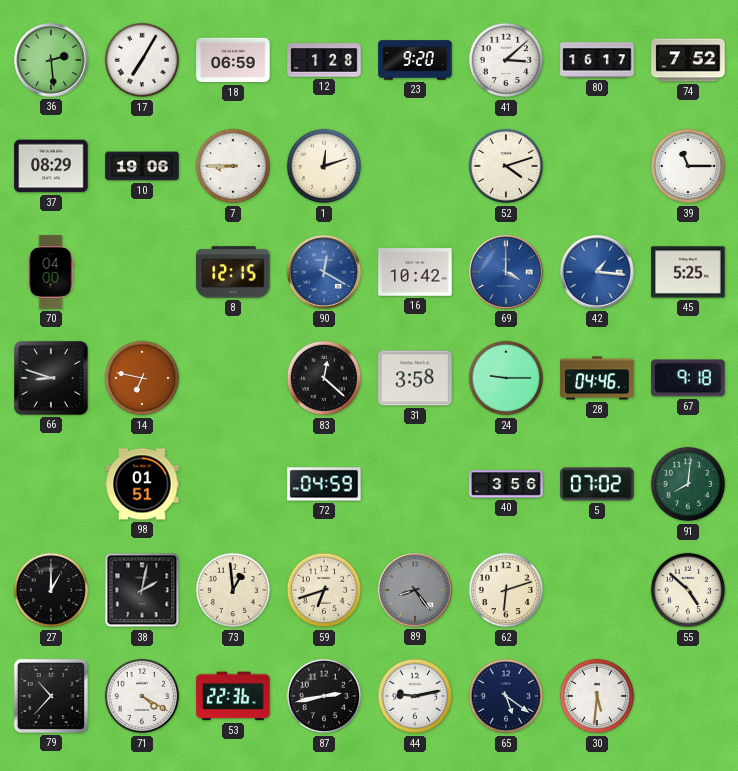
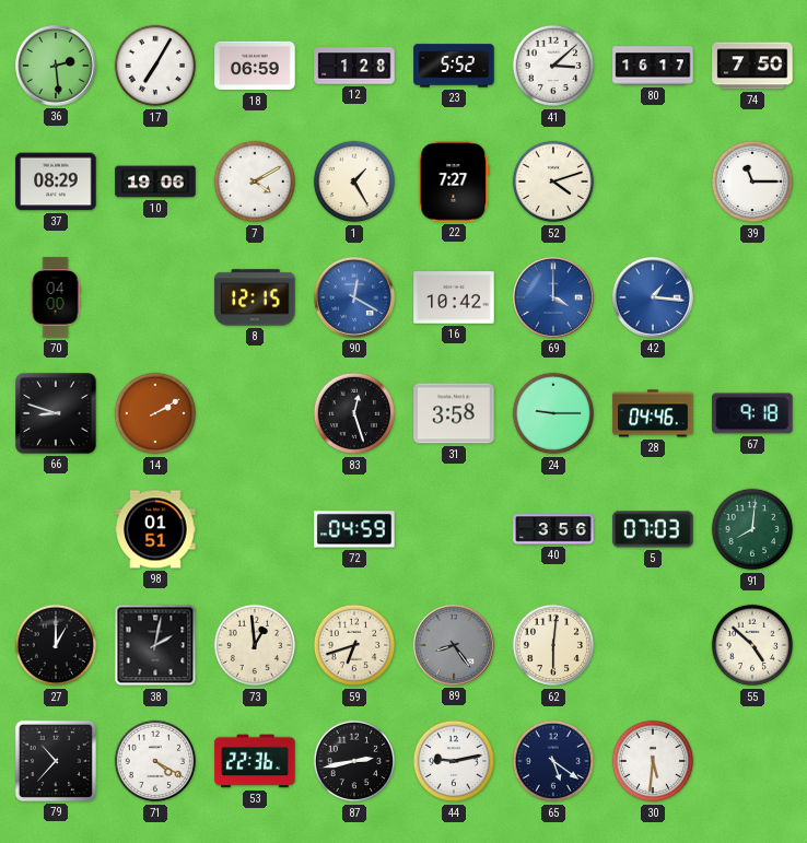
23: 9:20 -> 5:52
74: 7:52 -> 7:50
7: 8:45 -> 4:10
1: 12:12 -> 1:25
22: none -> 7:27
45: 5:25 -> none
14: 6:47 -> 2:10
83: 12:22 -> 12:27
5: 07:02 -> 07:03
62: 6:12 -> 6:01
